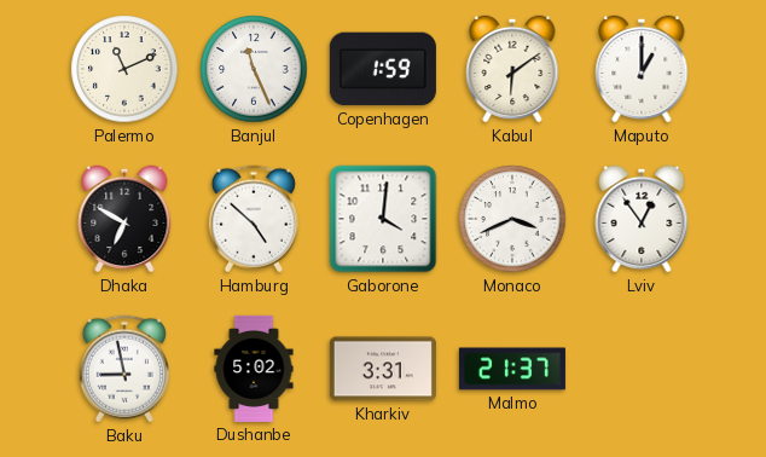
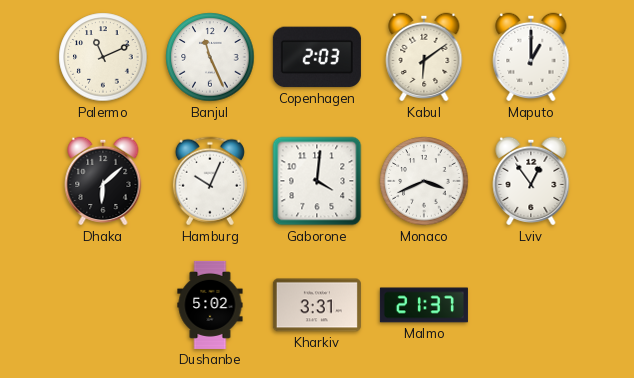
Copenhagen: 1:59 -> 2:03
Dhaka: 6:50 -> 6:08
Hamburg: 4:52 -> 10:04
Baku: 8:58 -> none
